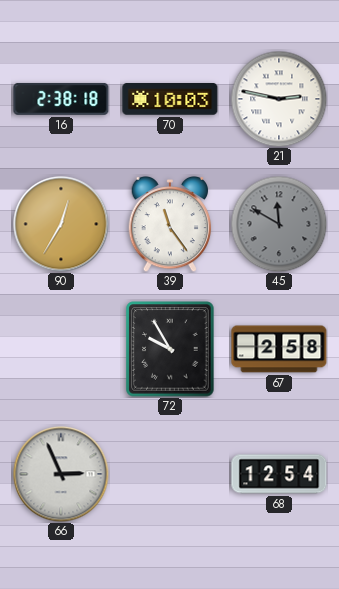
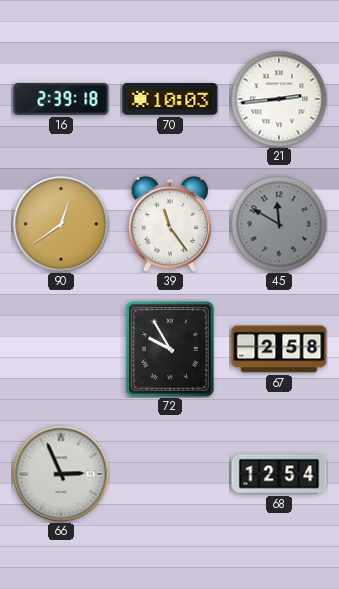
16: 2:38 -> 2:39
21: 2:47 -> 2:44
90: 12:35 -> 12:39
